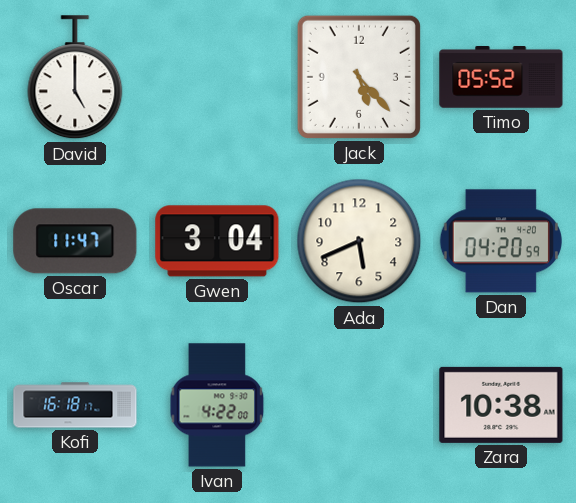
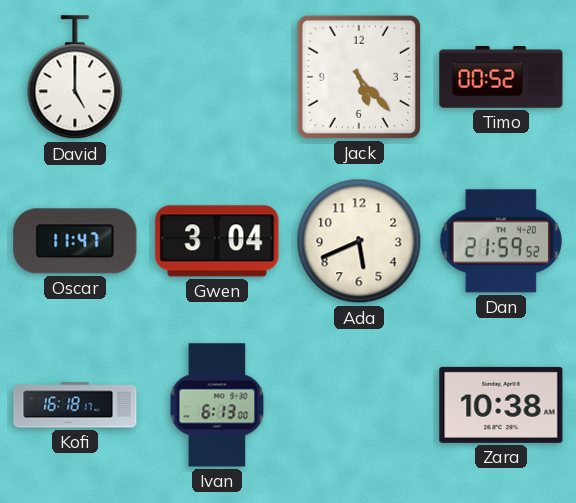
Timo: 05:52 -> 00:52
Dan: 04:20 -> 21:59
Ivan: 4:22 -> 6:13
